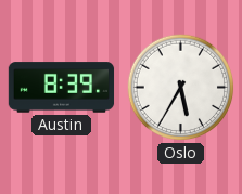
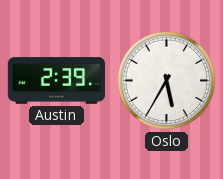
Austin: 8:39 -> 2:39
